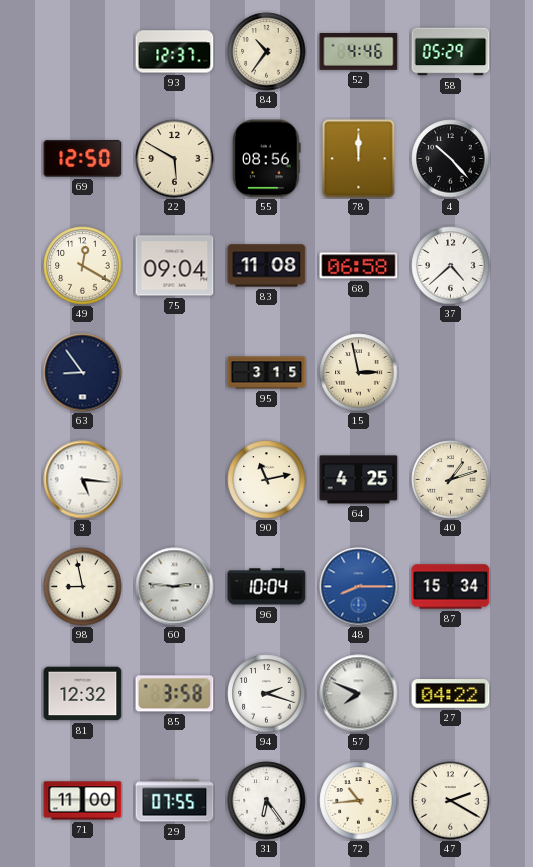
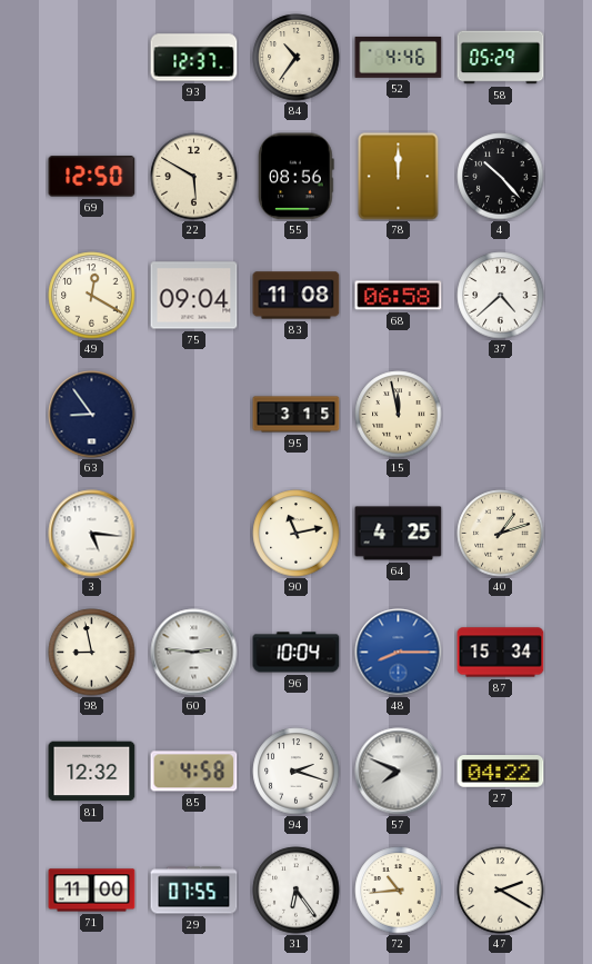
15: 2:58 -> 11:58
85: 3:58 -> 4:58
